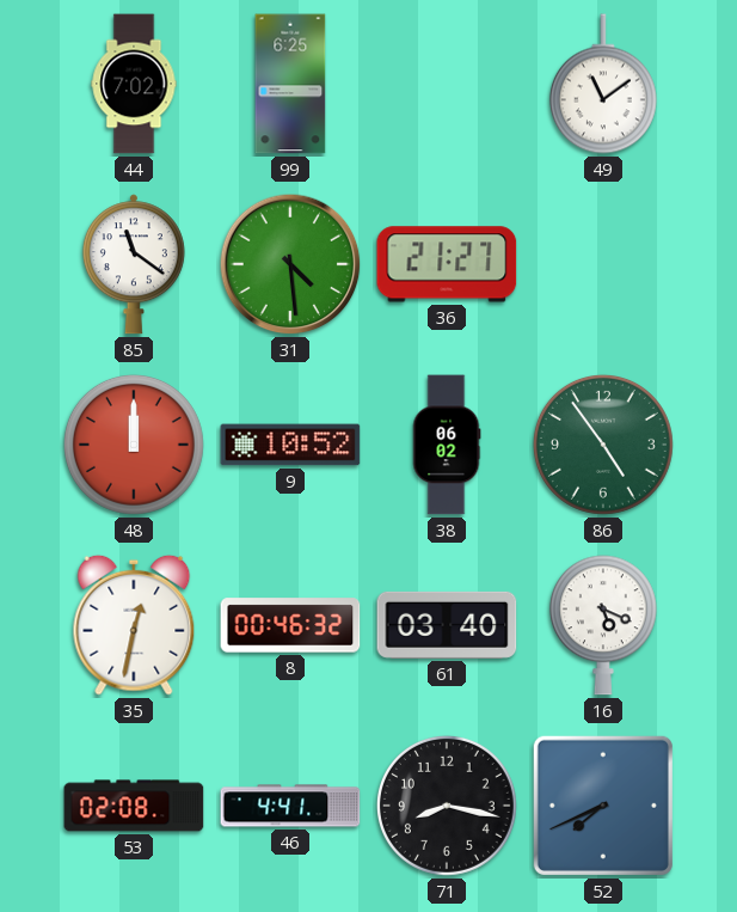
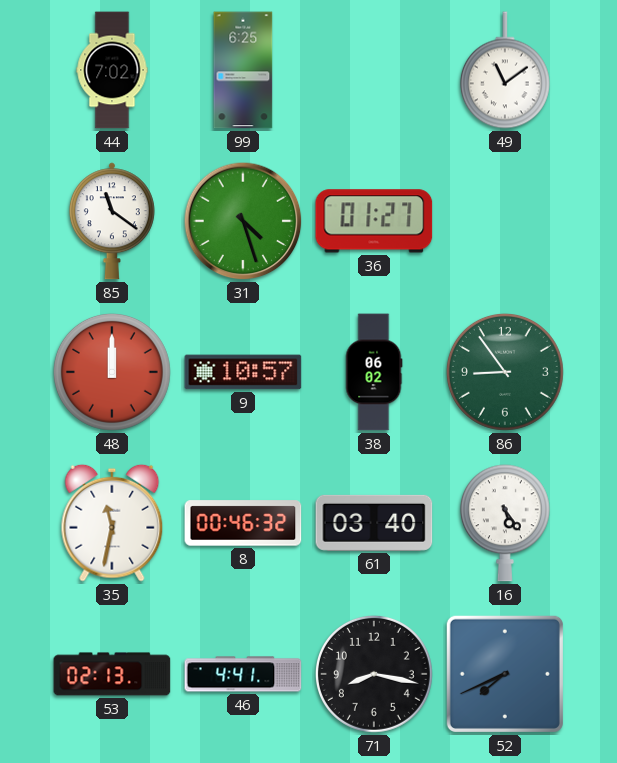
31: 4:29 -> 4:27
36: 21:27 -> 01:27
9: 10:52 -> 10:57
86: 4:54 -> 8:54
35: 12:32 -> 11:32
16: 5:19 -> 5:24
53: 02:08 -> 02:13
